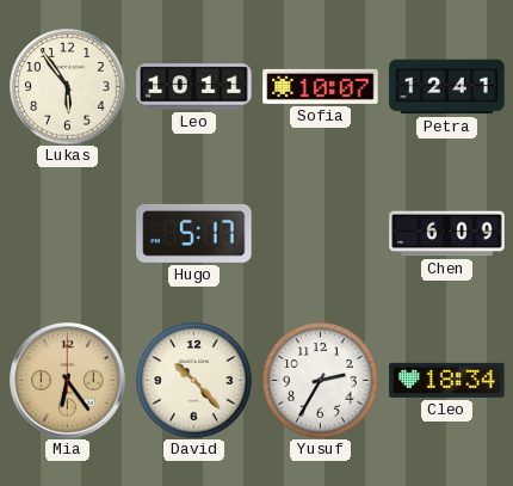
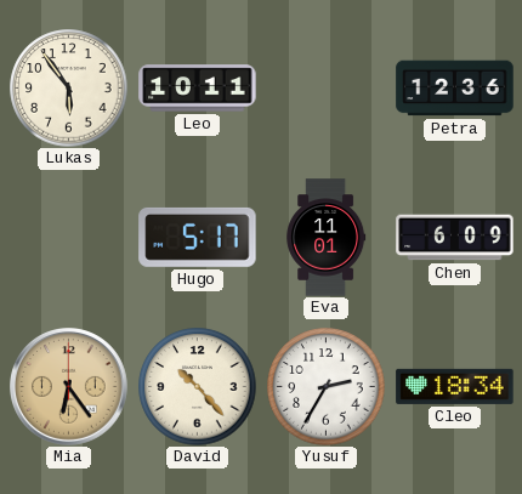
Sofia: 10:07 -> none
Petra: 12:41 -> 12:36
Eva: none -> 11:01
